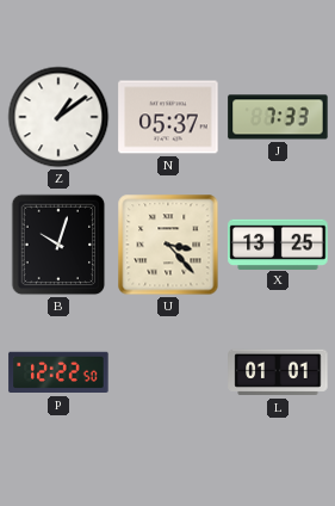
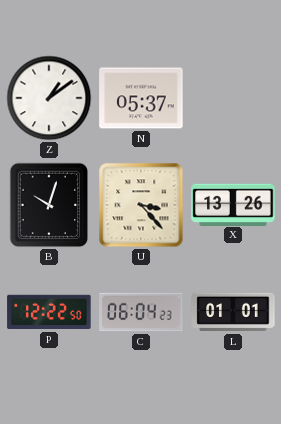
J: 7:33 -> none
X: 13:25 -> 13:26
C: none -> 06:04
